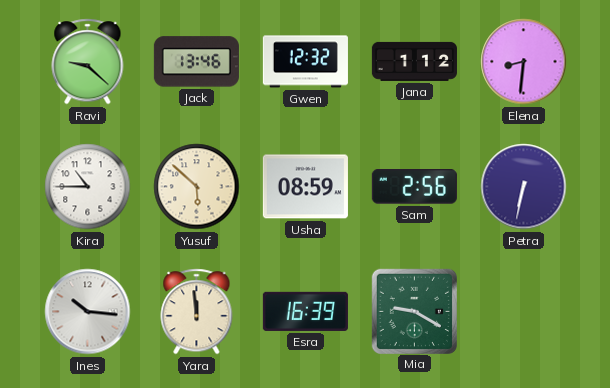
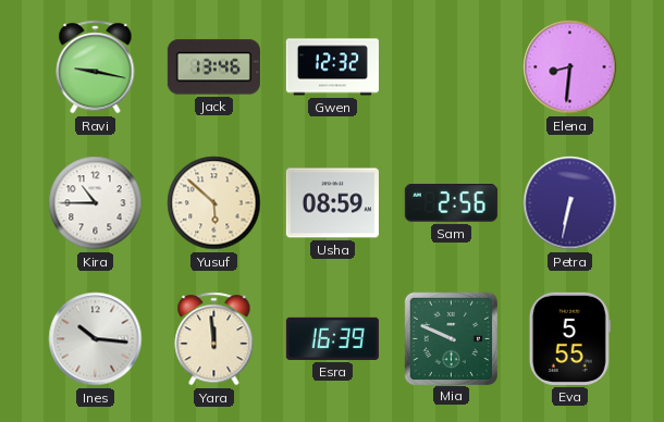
Ravi: 9:22 -> 9:17
Jana: 1:12 -> none
Mia: 9:20 -> 9:49
Eva: none -> 5:55
